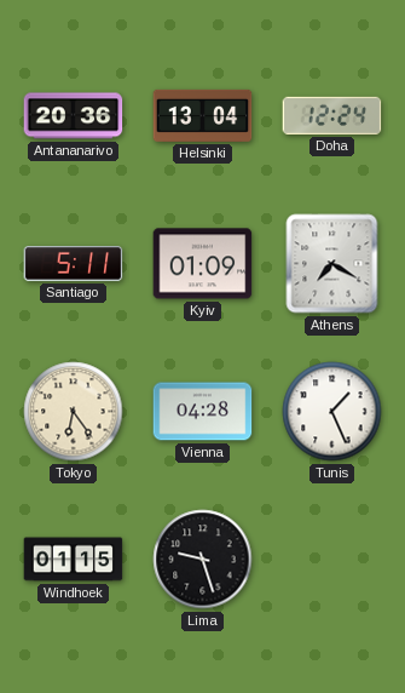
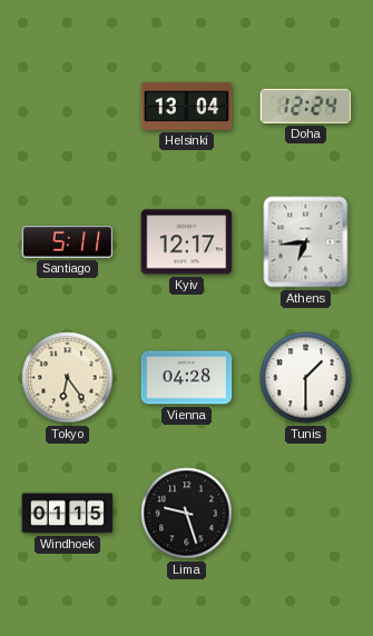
Antananarivo: 20:36 -> none
Kyiv: 01:09 -> 12:17
Athens: 7:20 -> 6:44
Tunis: 1:26 -> 1:30
